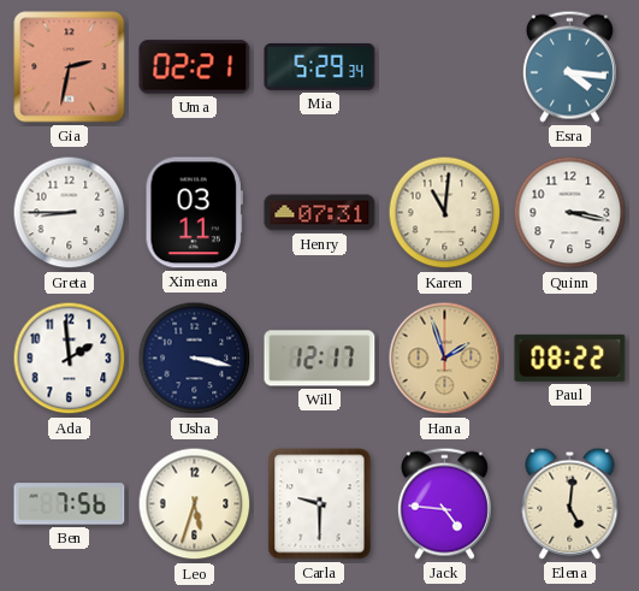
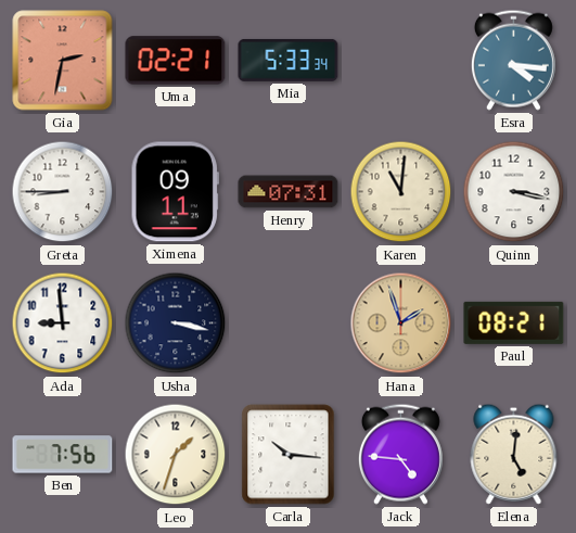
Mia: 5:29 -> 5:33
Ximena: 03:11 -> 09:11
Ada: 1:59 -> 8:59
Will: 12:17 -> none
Paul: 08:22 -> 08:21
Leo: 5:33 -> 1:33
Carla: 9:30 -> 10:16
